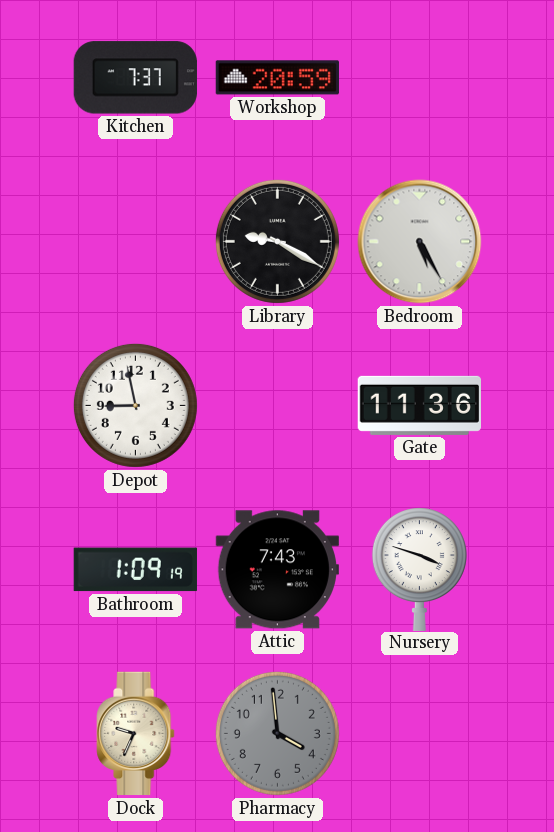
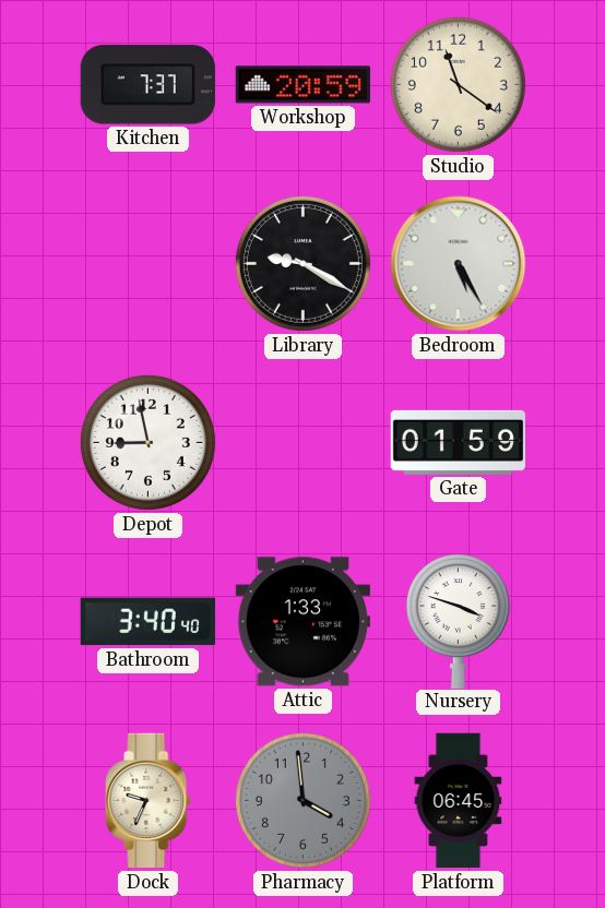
Studio: none -> 11:21
Gate: 11:36 -> 01:59
Bathroom: 1:09 -> 3:40
Attic: 7:43 -> 1:33
Platform: none -> 06:45
